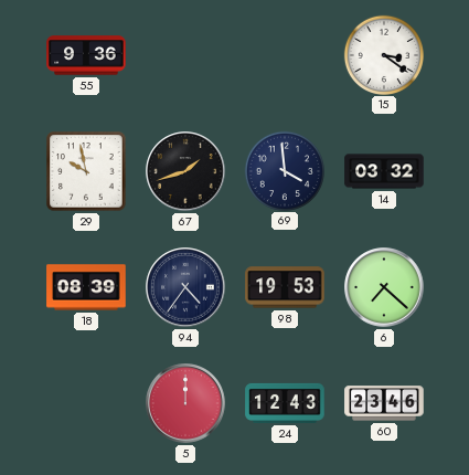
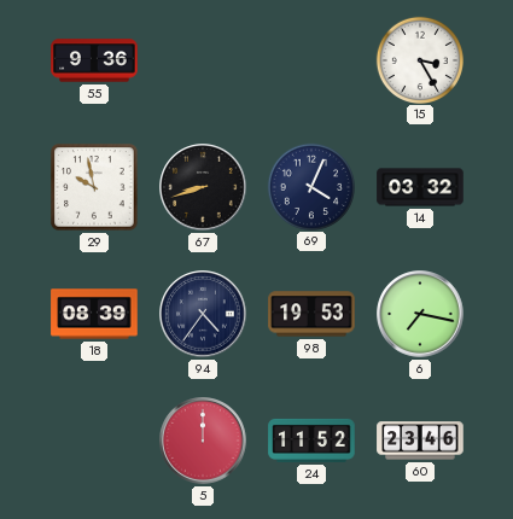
15: 3:21 -> 3:25
67: 1:42 -> 8:42
69: 3:59 -> 4:04
6: 7:22 -> 7:17
24: 12:43 -> 11:52
